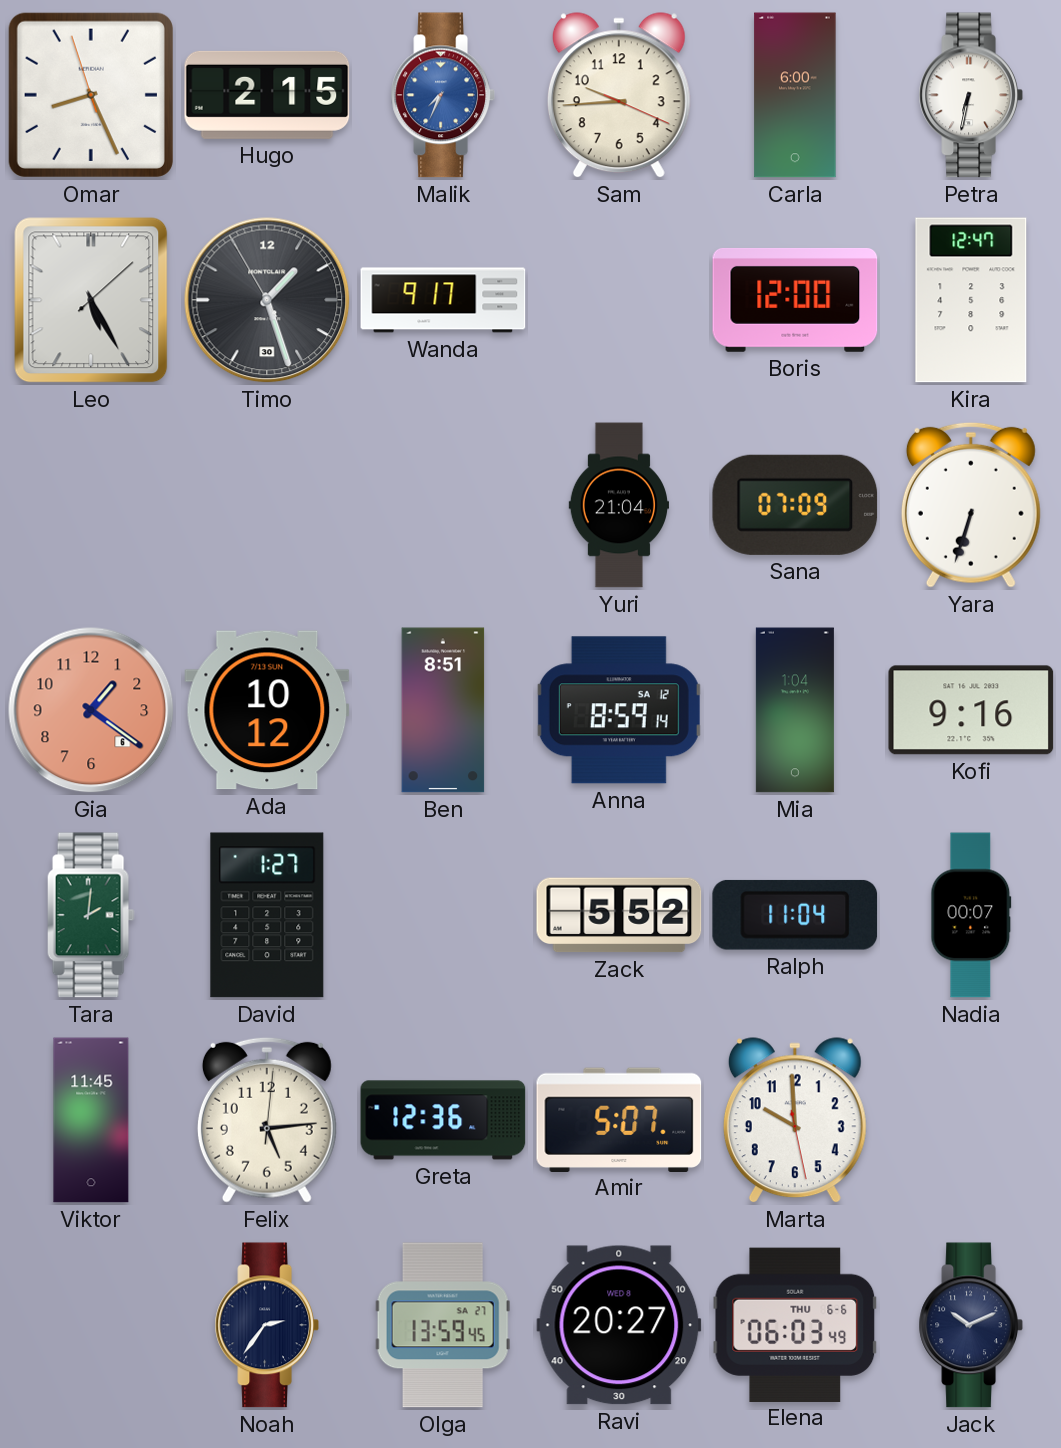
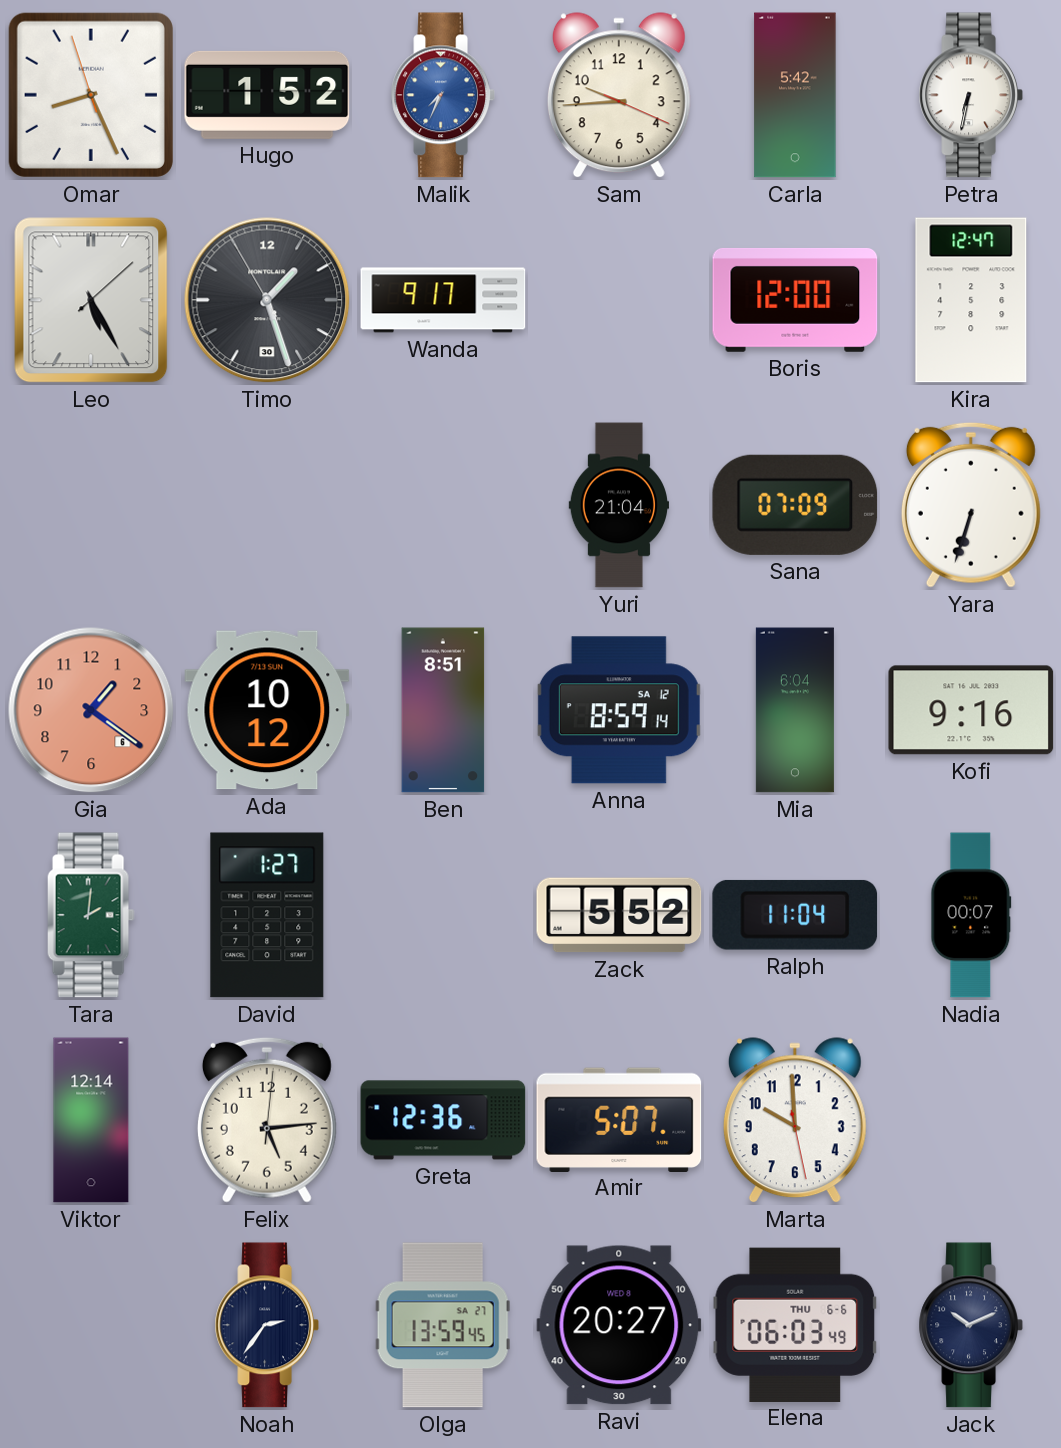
Hugo: 2:15 -> 1:52
Carla: 6:00 -> 5:42
Mia: 1:04 -> 6:04
Viktor: 11:45 -> 12:14
